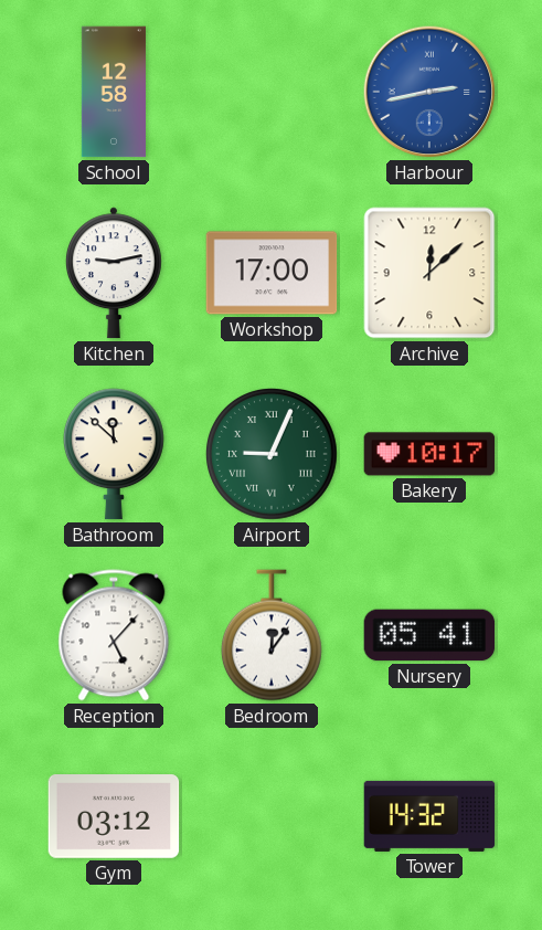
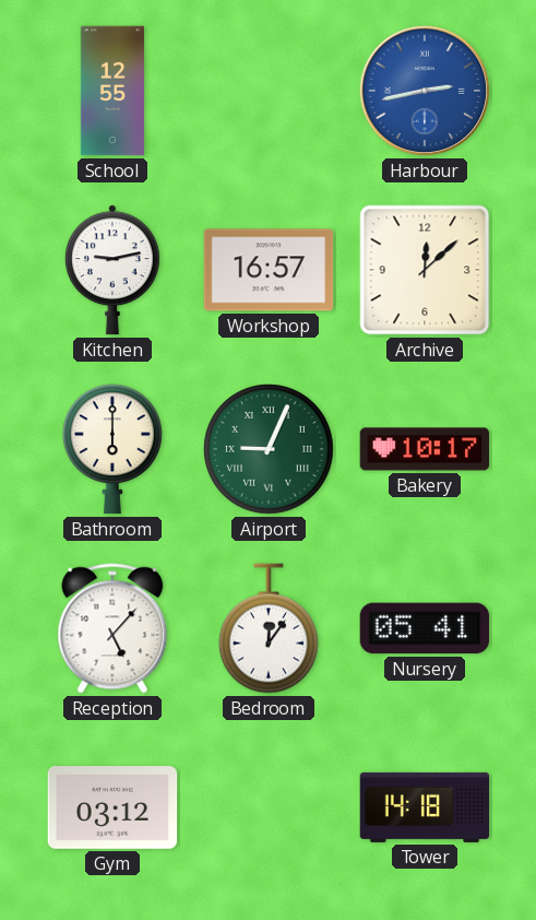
School: 12:58 -> 12:55
Workshop: 17:00 -> 16:57
Bathroom: 11:52 -> 6:00
Tower: 14:32 -> 14:18
